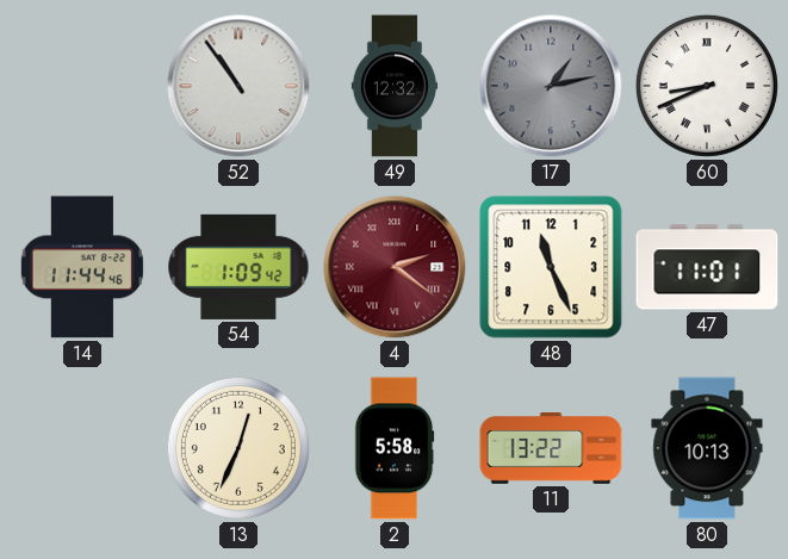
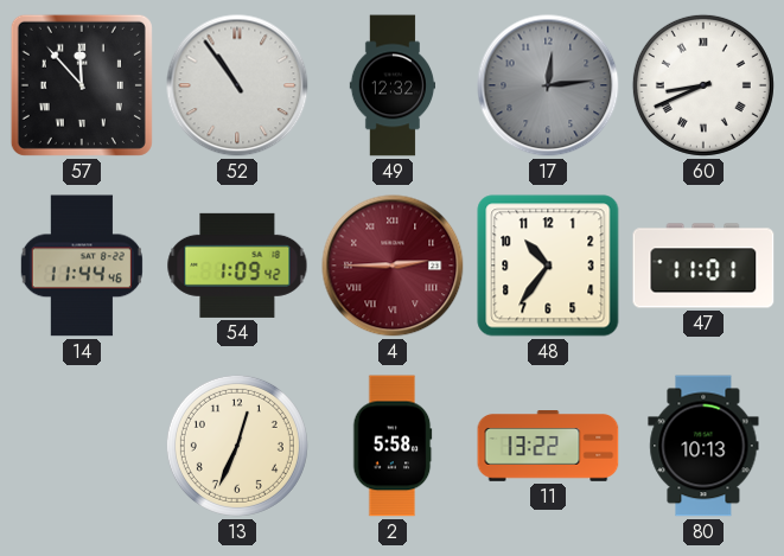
57: none -> 11:53
17: 1:13 -> 12:14
4: 2:21 -> 2:45
48: 11:26 -> 10:36
